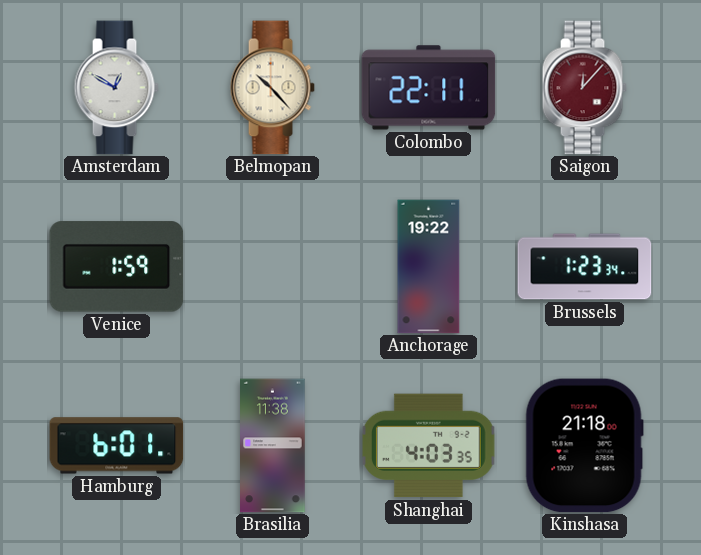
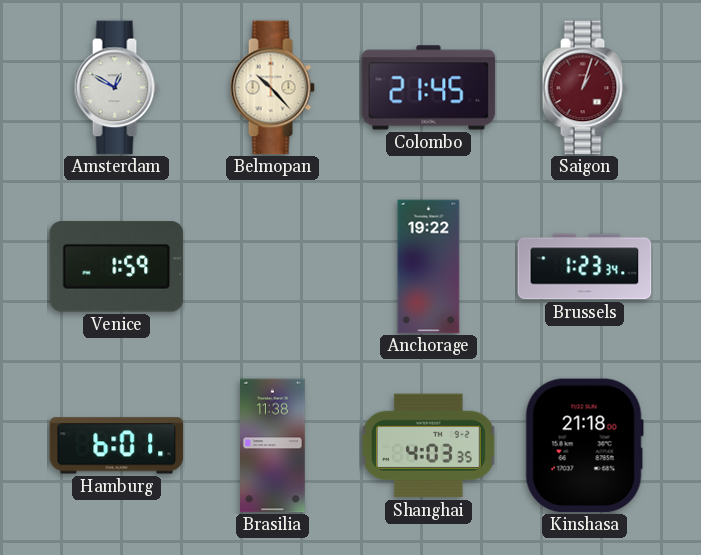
Colombo: 22:11 -> 21:45
Saigon: 12:07 -> 1:03
